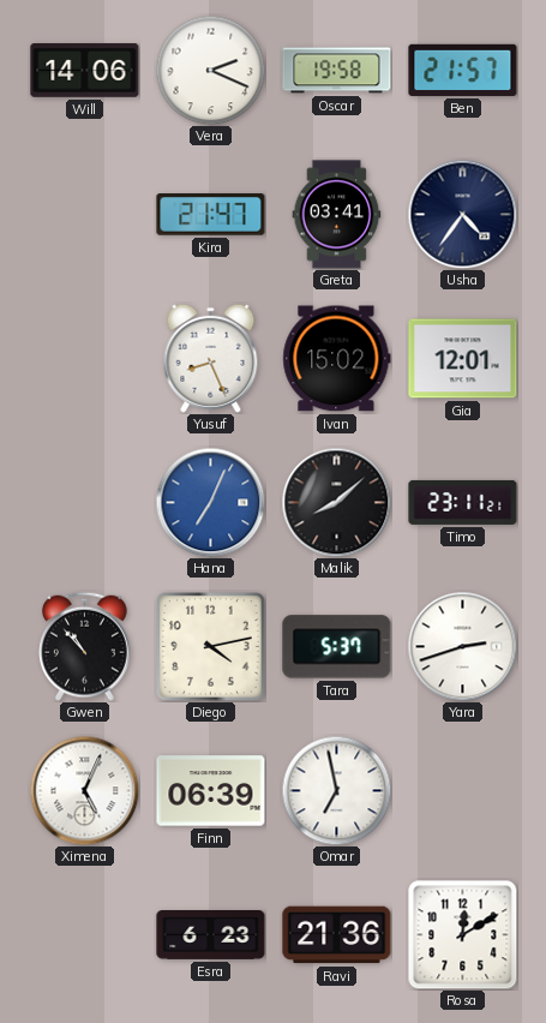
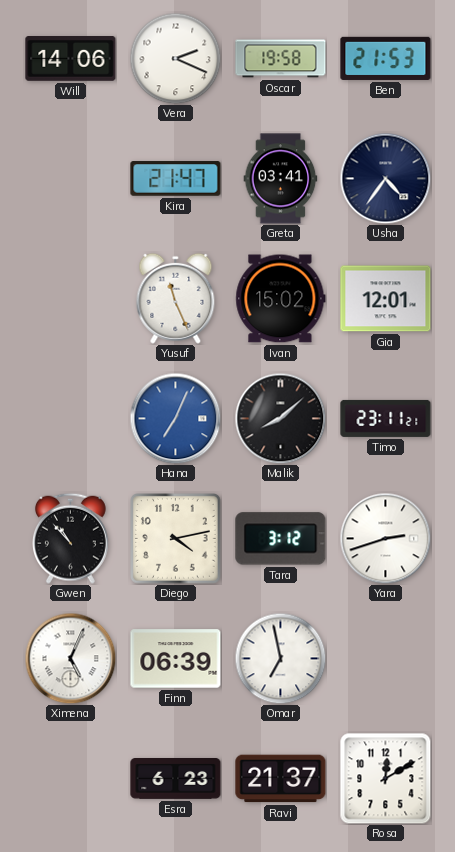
Ben: 21:57 -> 21:53
Yusuf: 8:26 -> 11:26
Tara: 5:37 -> 3:12
Ravi: 21:36 -> 21:37
